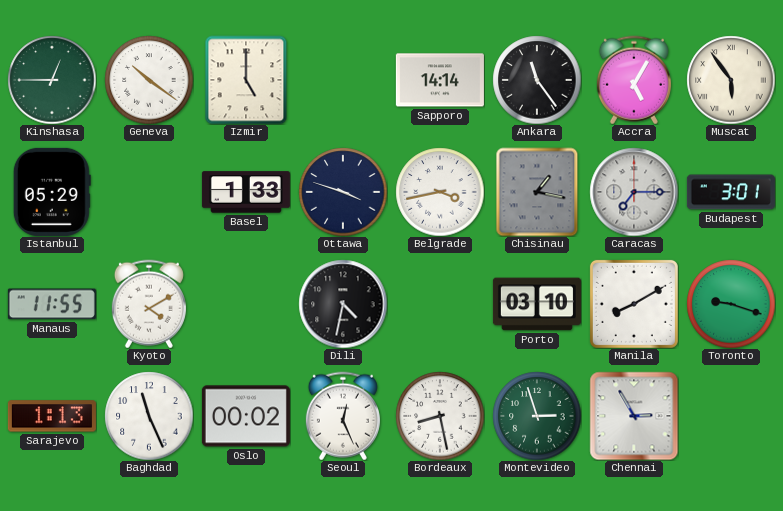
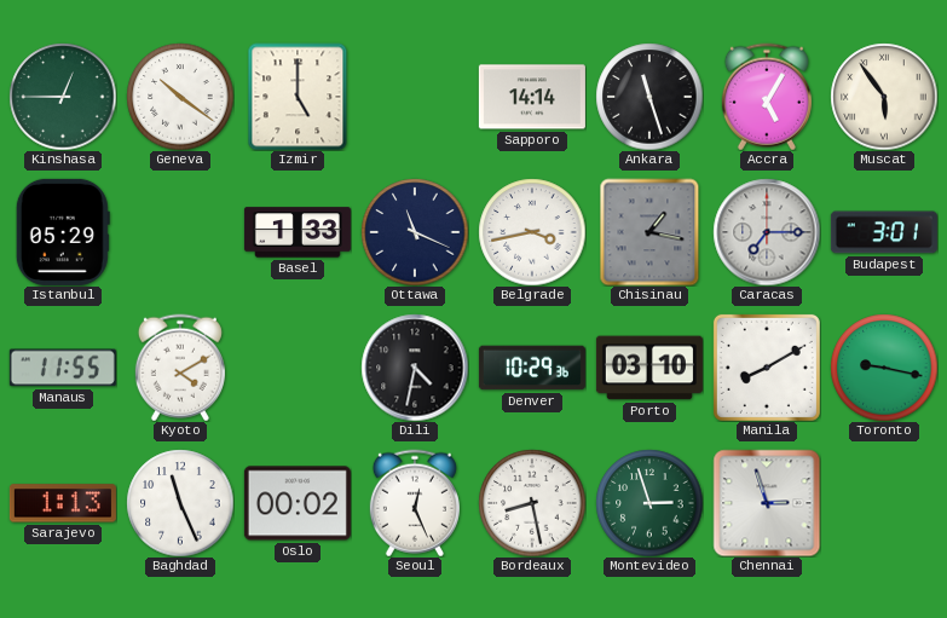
Ankara: 11:24 -> 11:27
Ottawa: 3:48 -> 11:19
Denver: none -> 10:29
Toronto: 9:18 -> 9:17
Chennai: 2:55 -> 2:57
